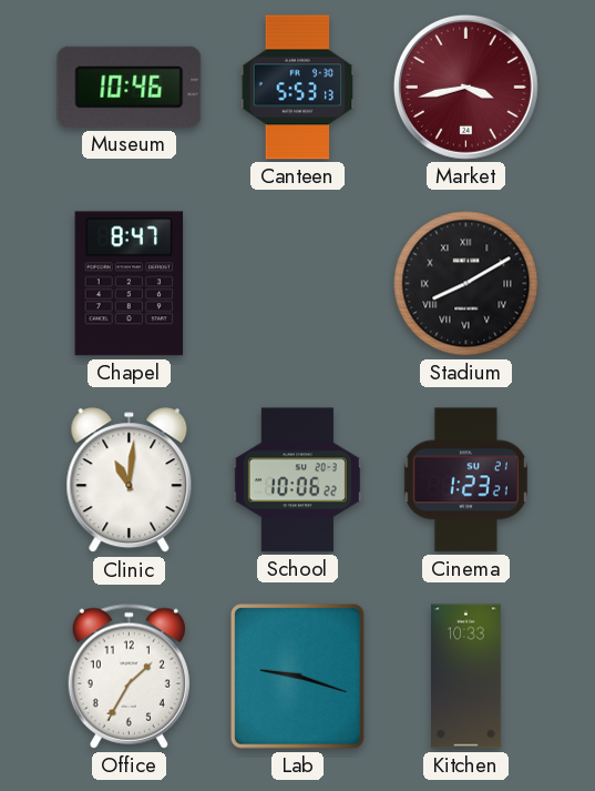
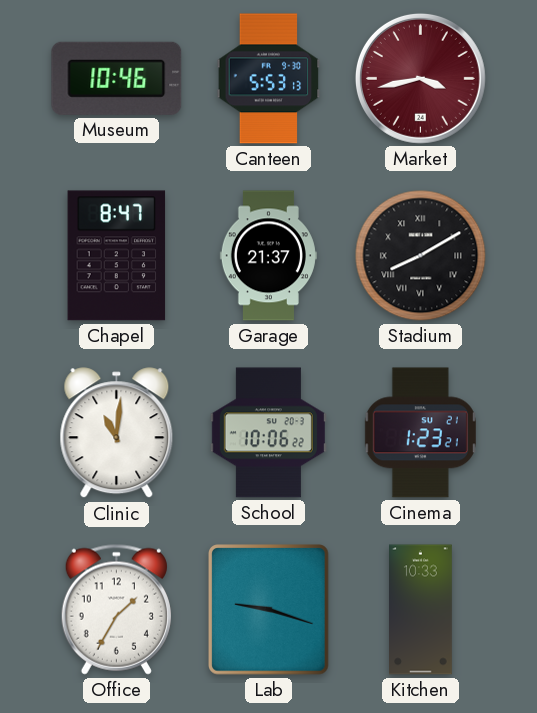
Garage: none -> 21:37
